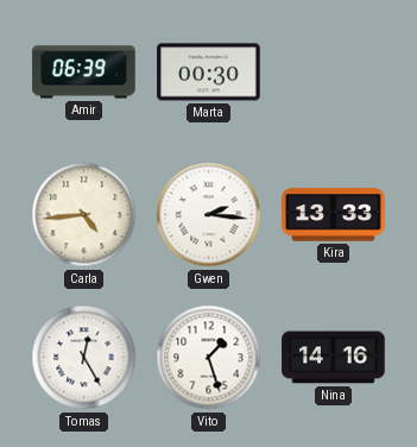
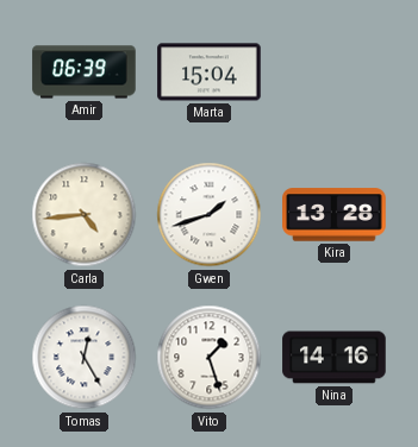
Marta: 00:30 -> 15:04
Gwen: 2:16 -> 1:42
Kira: 13:33 -> 13:28
